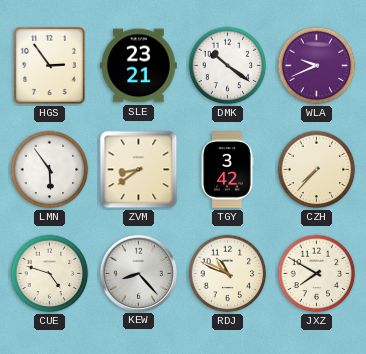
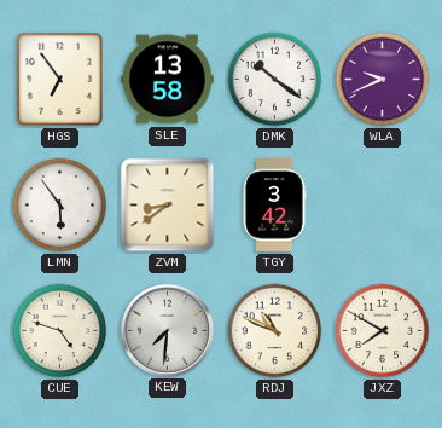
HGS: 2:54 -> 6:54
SLE: 23:21 -> 13:58
CZH: 7:37 -> none
KEW: 8:23 -> 7:31
